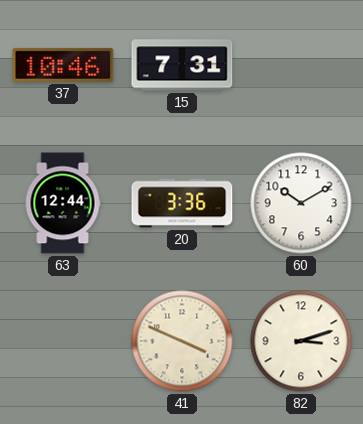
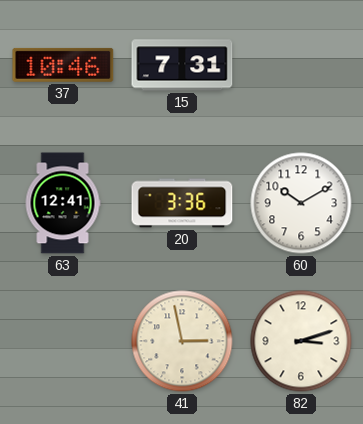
63: 12:44 -> 12:41
41: 3:49 -> 2:58
